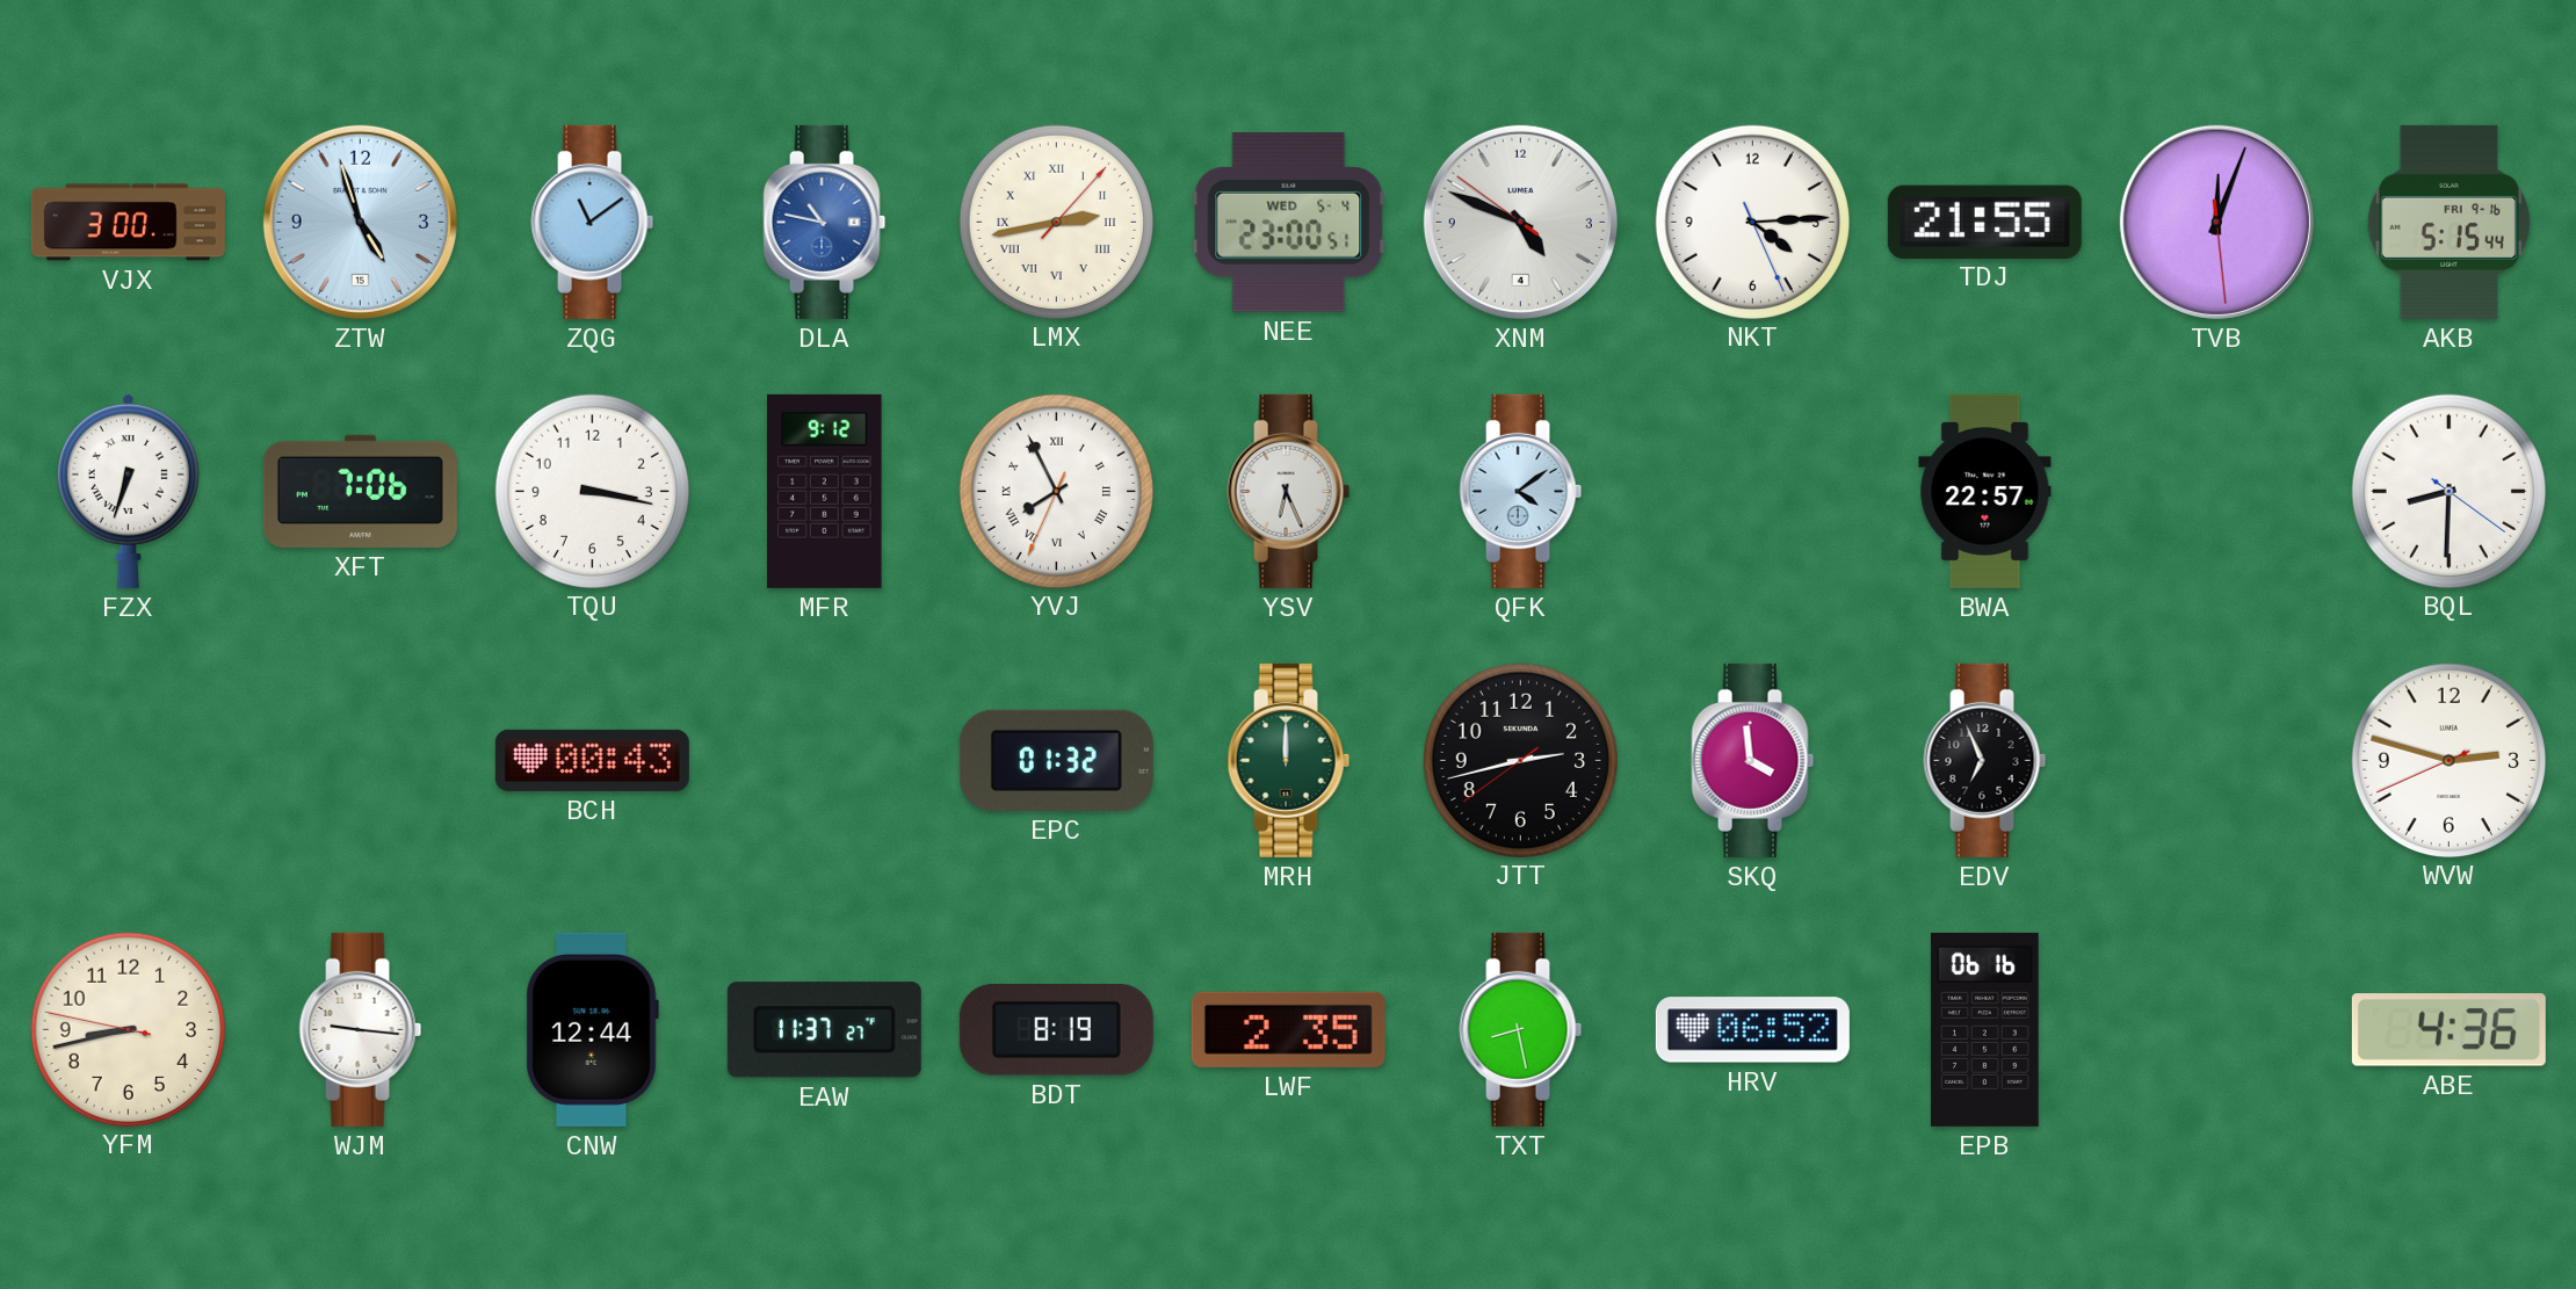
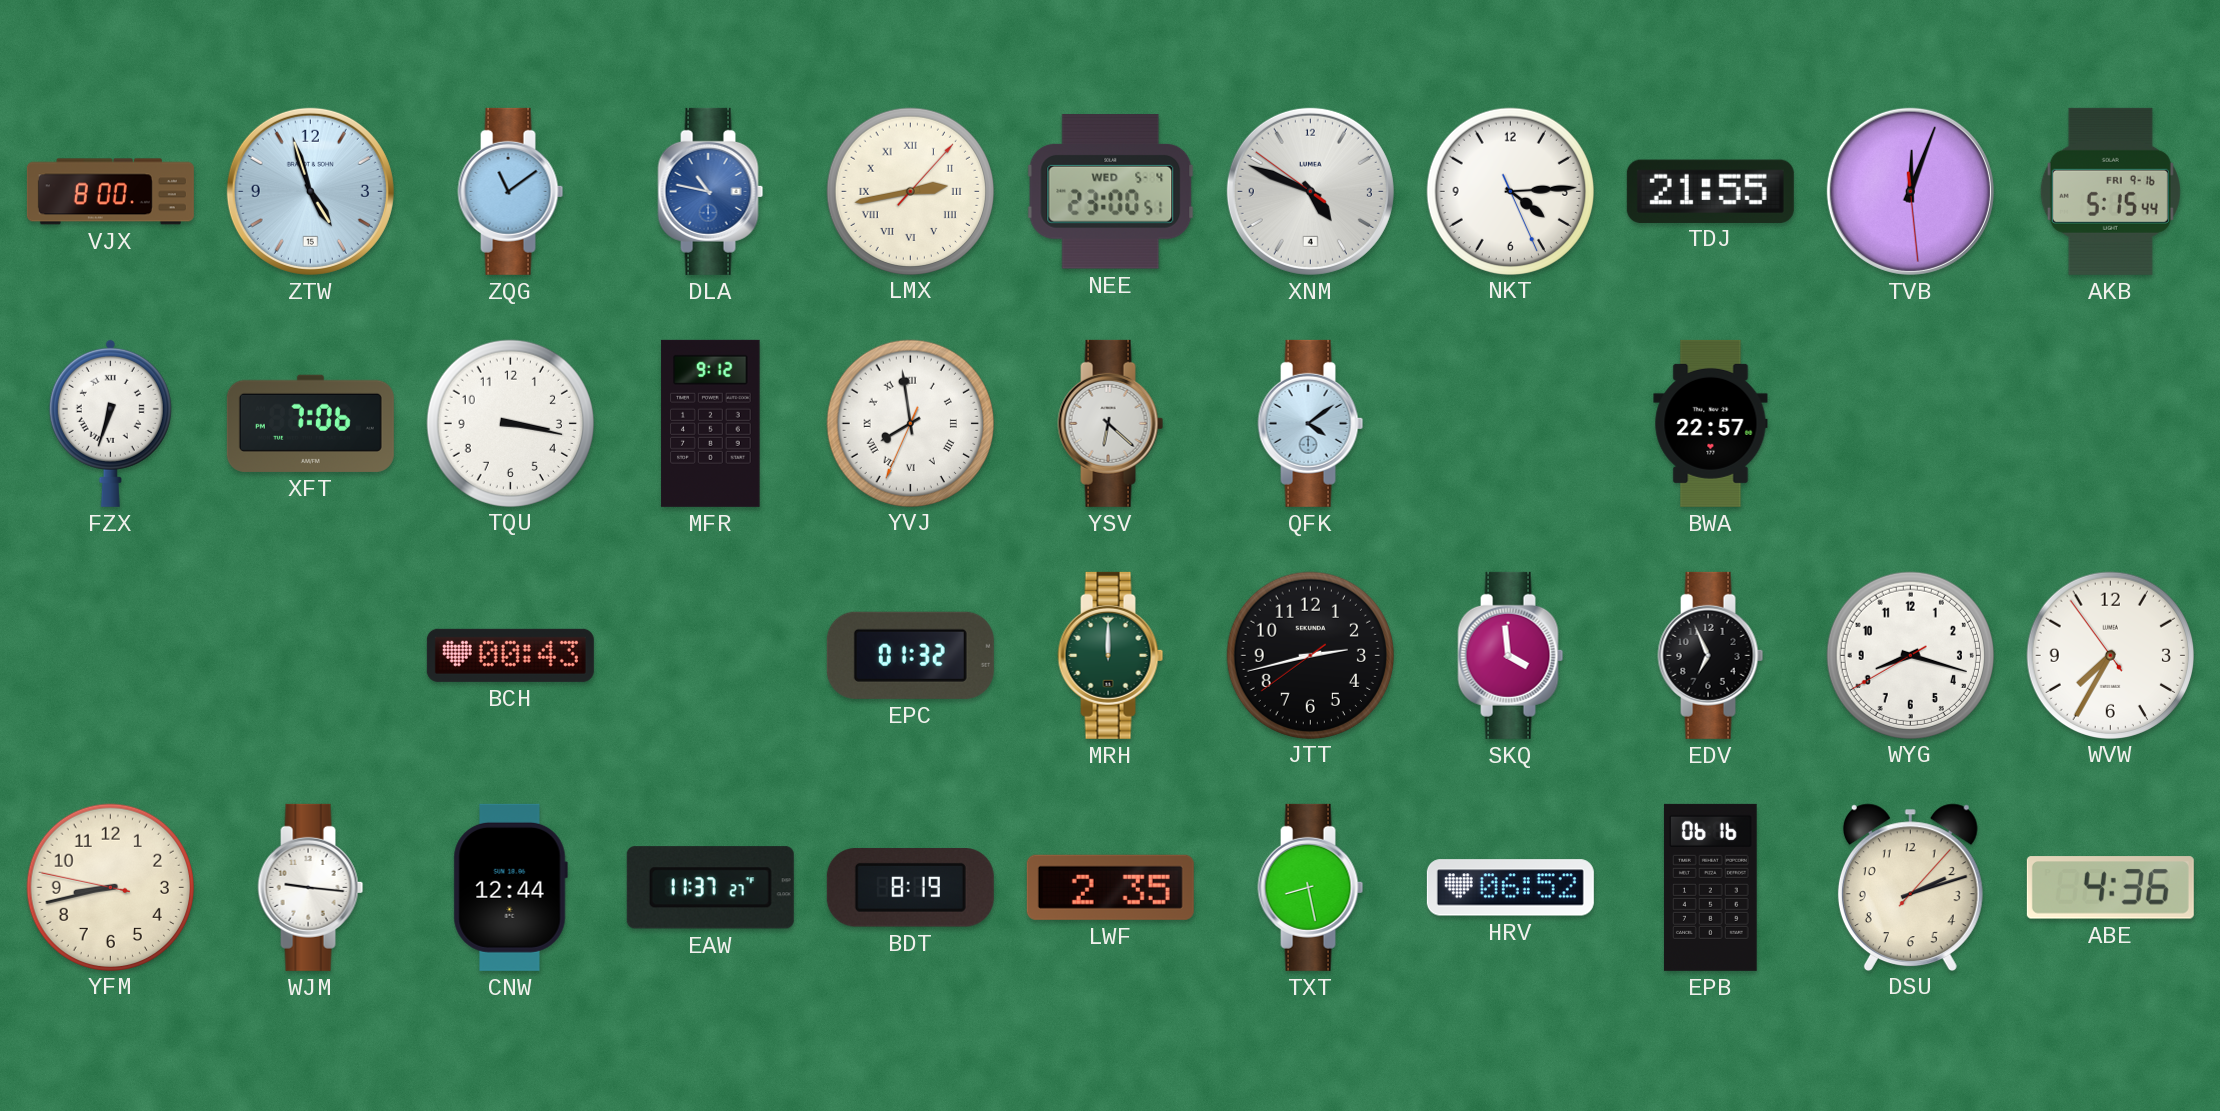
VJX: 3:00 -> 8:00
YVJ: 7:55 -> 7:58
YSV: 6:26 -> 6:22
BQL: 8:30 -> none
WYG: none -> 8:17
WVW: 2:47 -> 7:34
DSU: none -> 2:12
